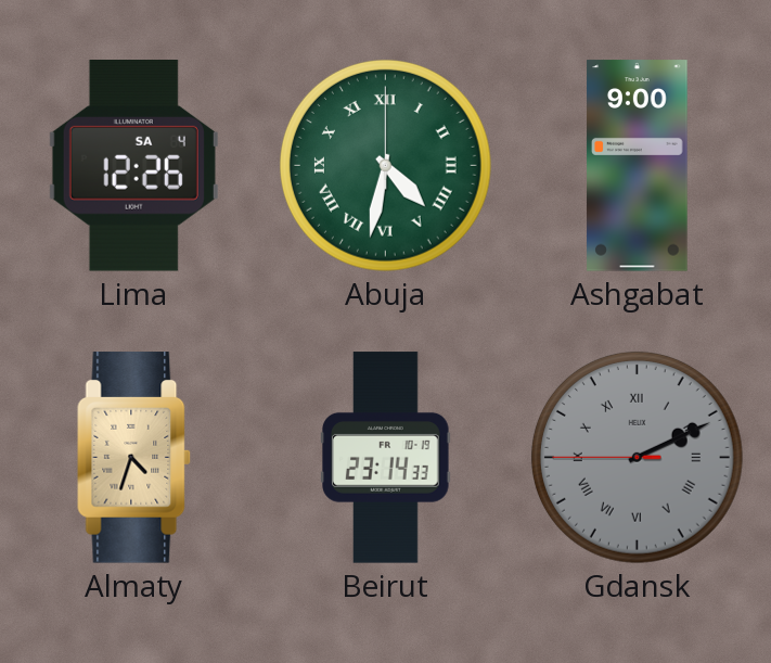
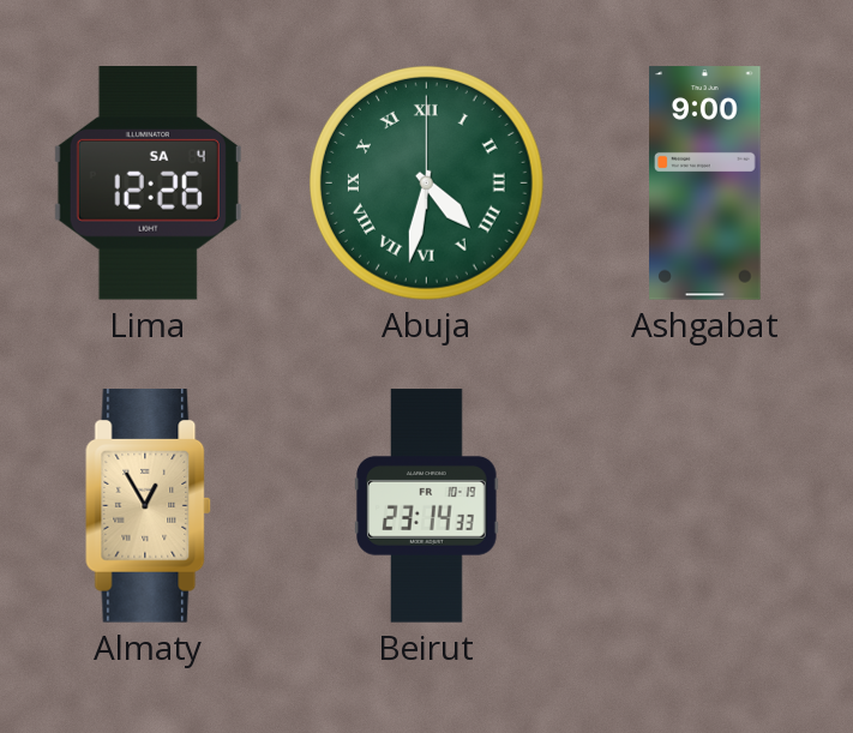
Almaty: 4:33 -> 12:55
Gdansk: 2:10 -> none
